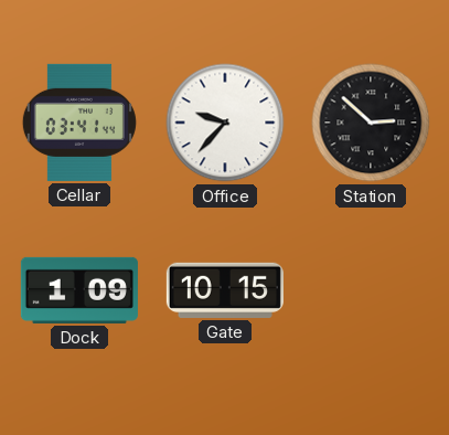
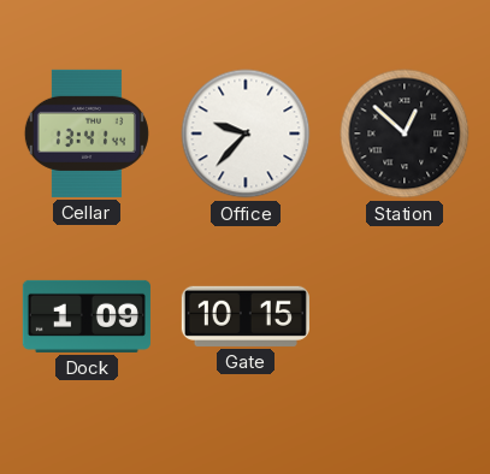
Cellar: 03:41 -> 13:41
Station: 2:52 -> 12:52
